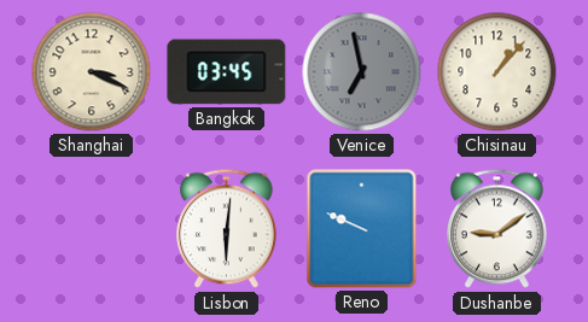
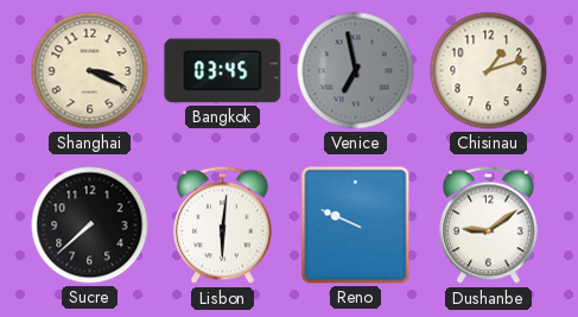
Chisinau: 1:07 -> 1:12
Sucre: none -> 7:38
